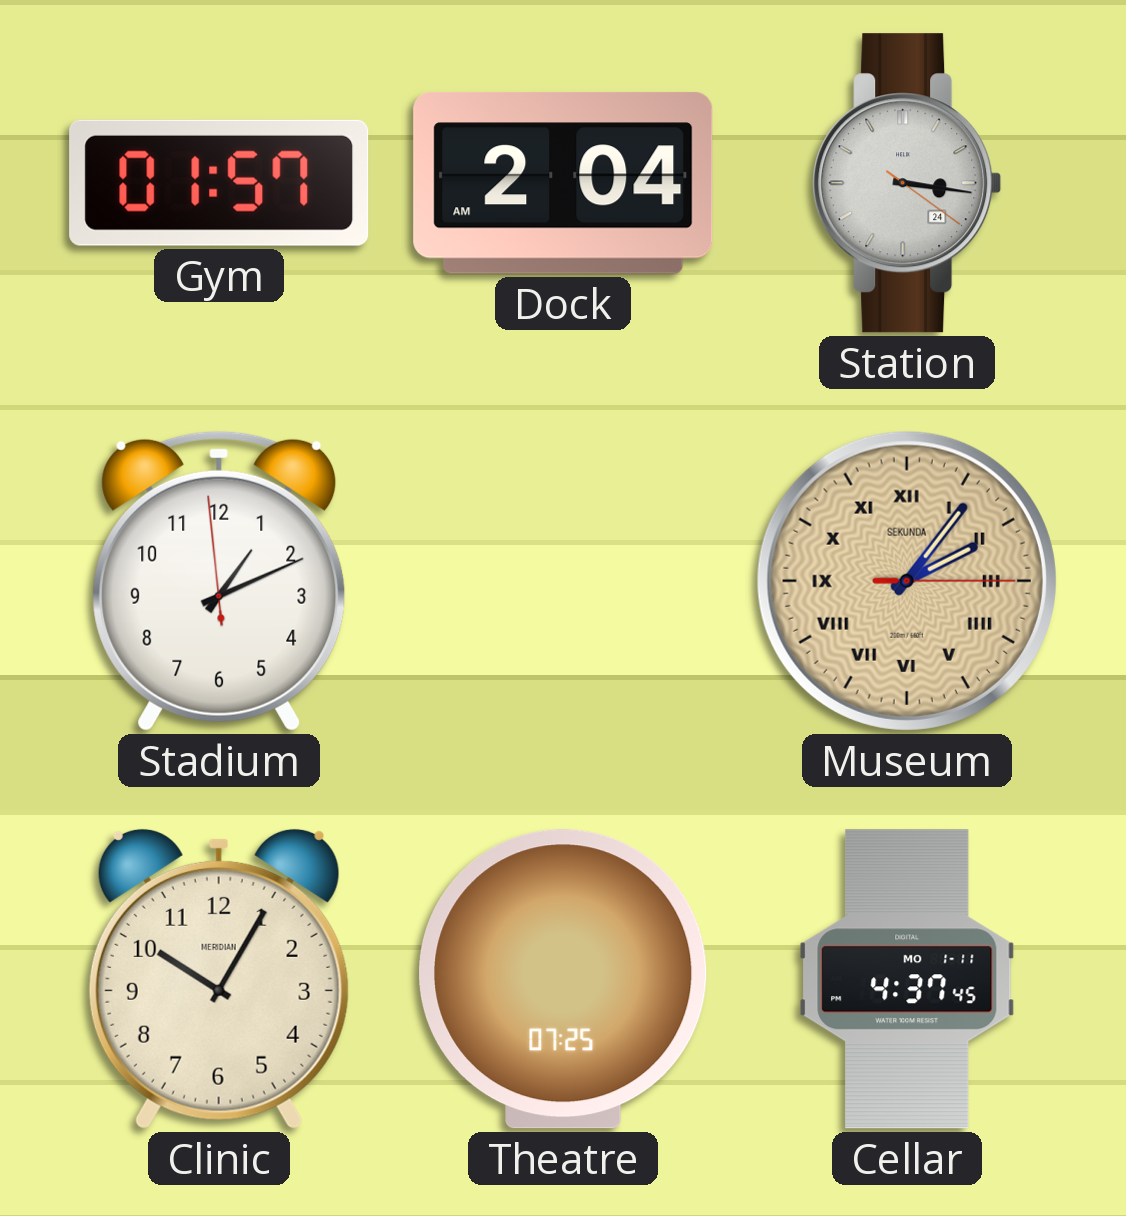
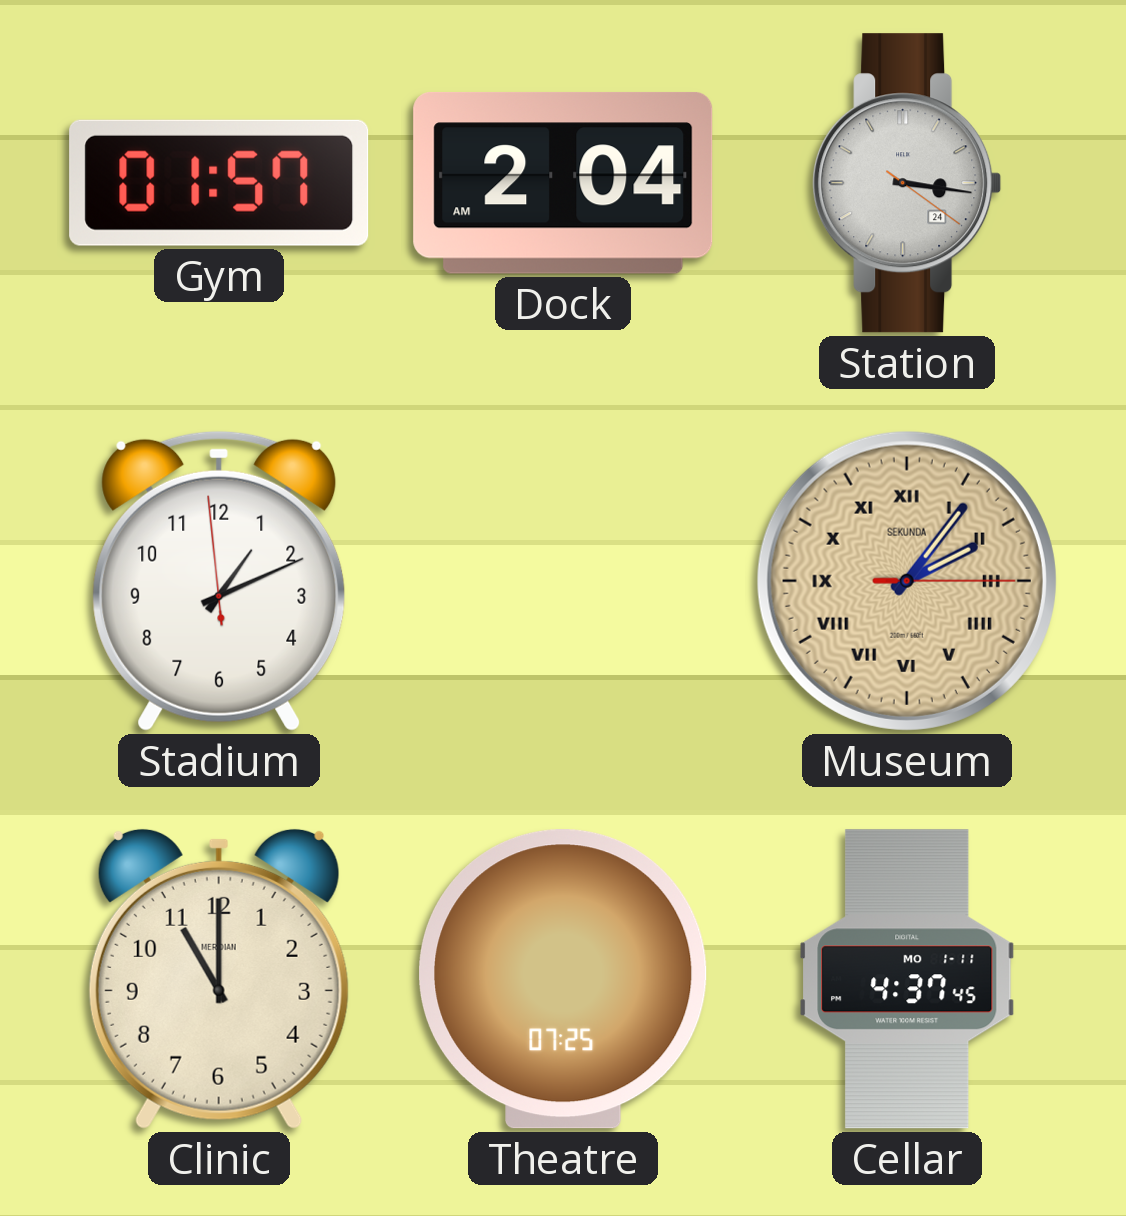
Clinic: 10:05 -> 11:00
